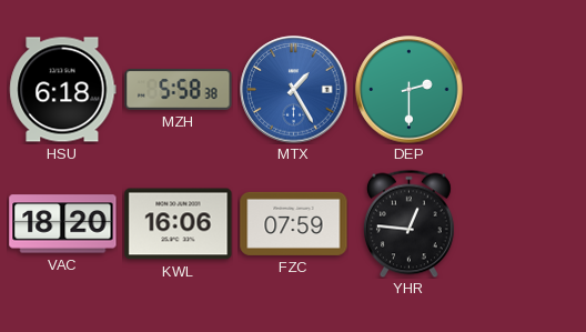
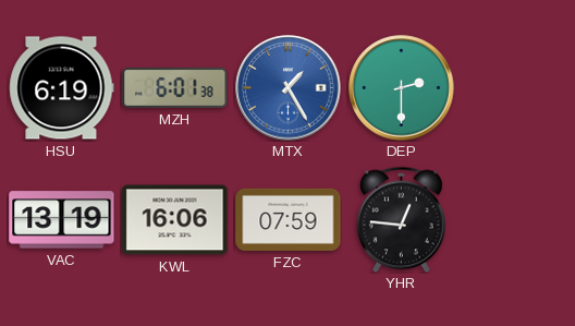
HSU: 6:18 -> 6:19
MZH: 5:58 -> 6:01
VAC: 18:20 -> 13:19
